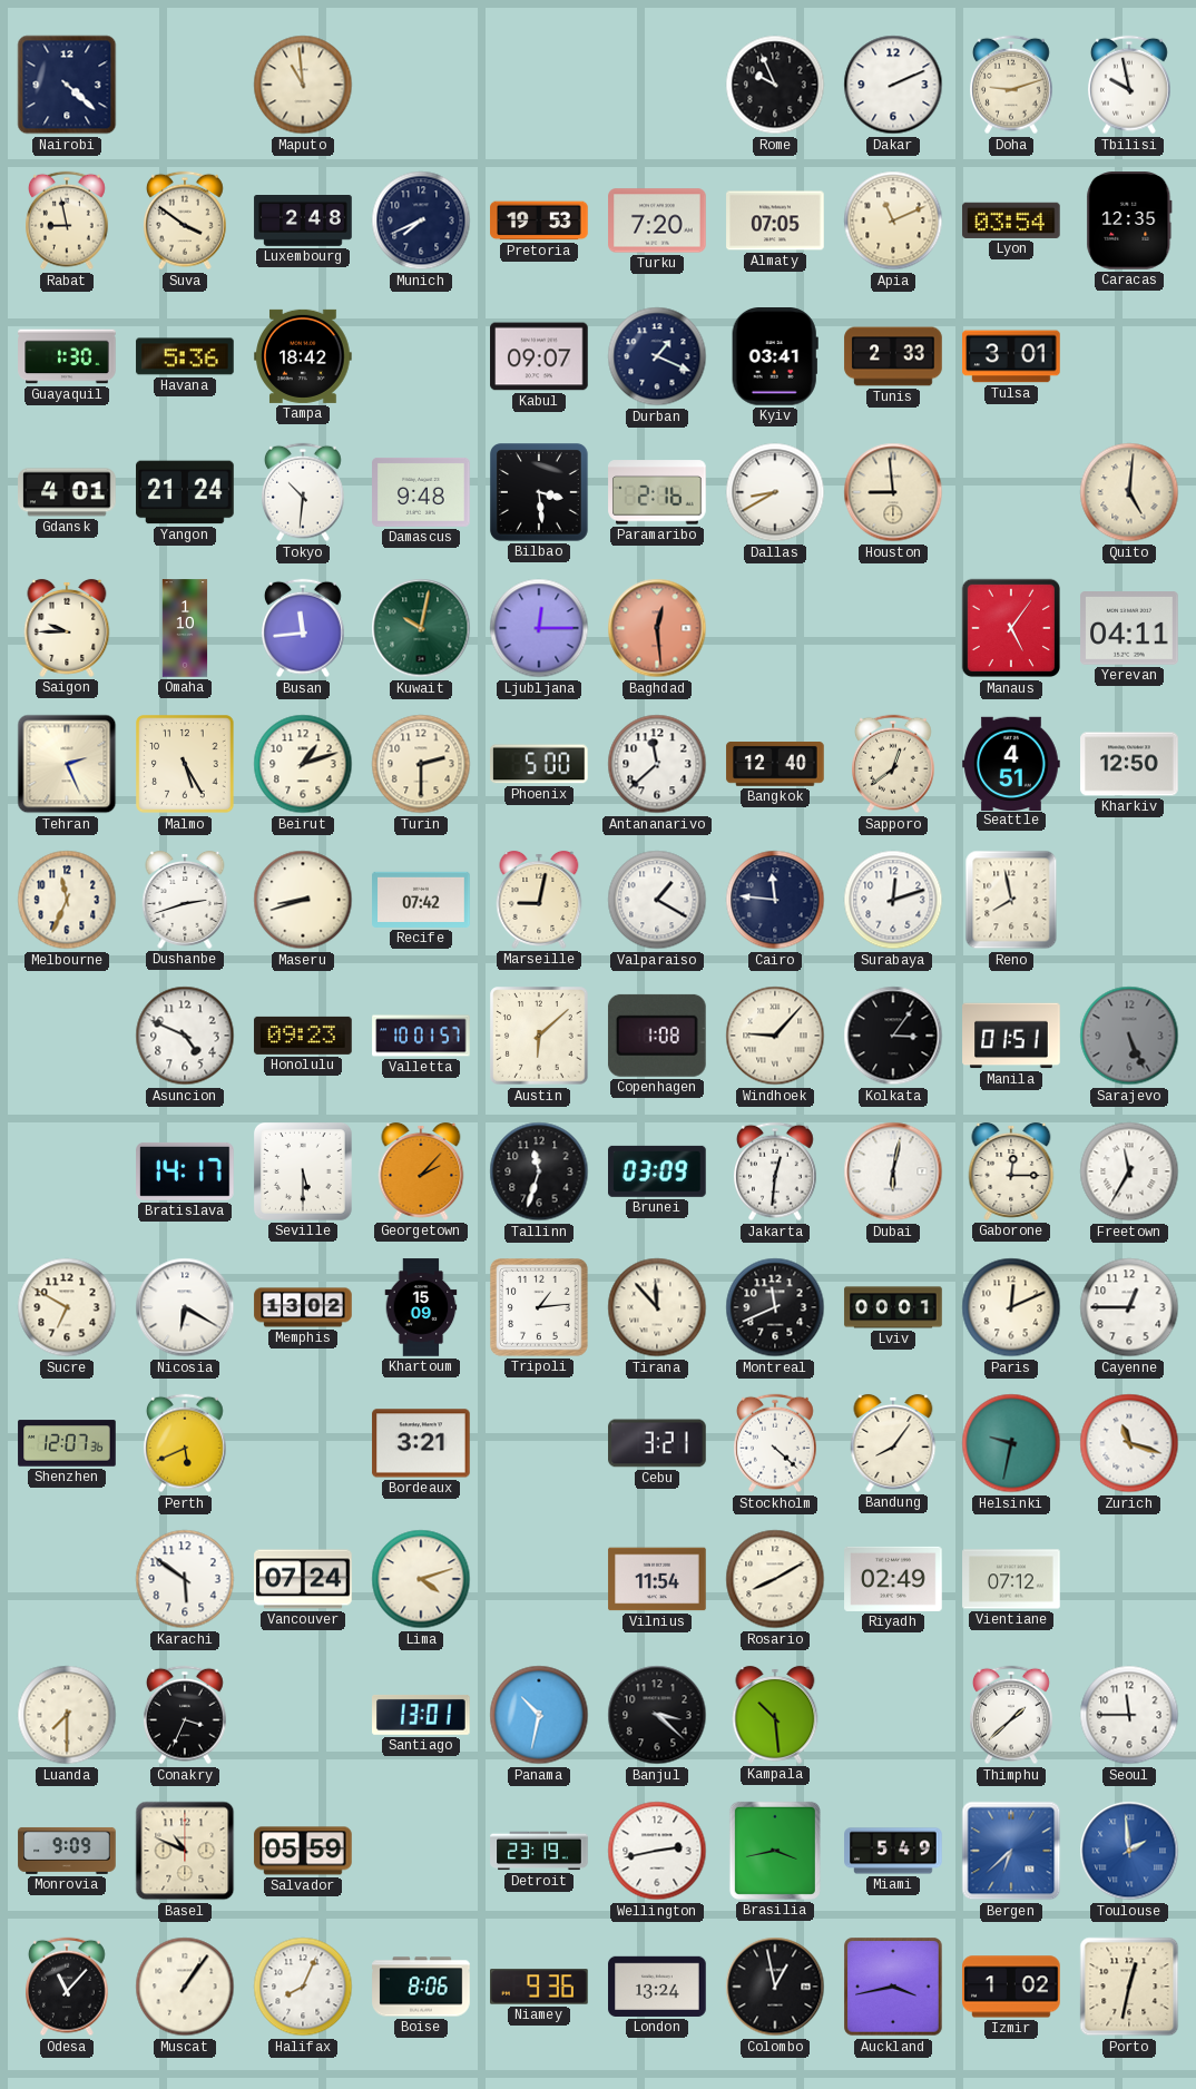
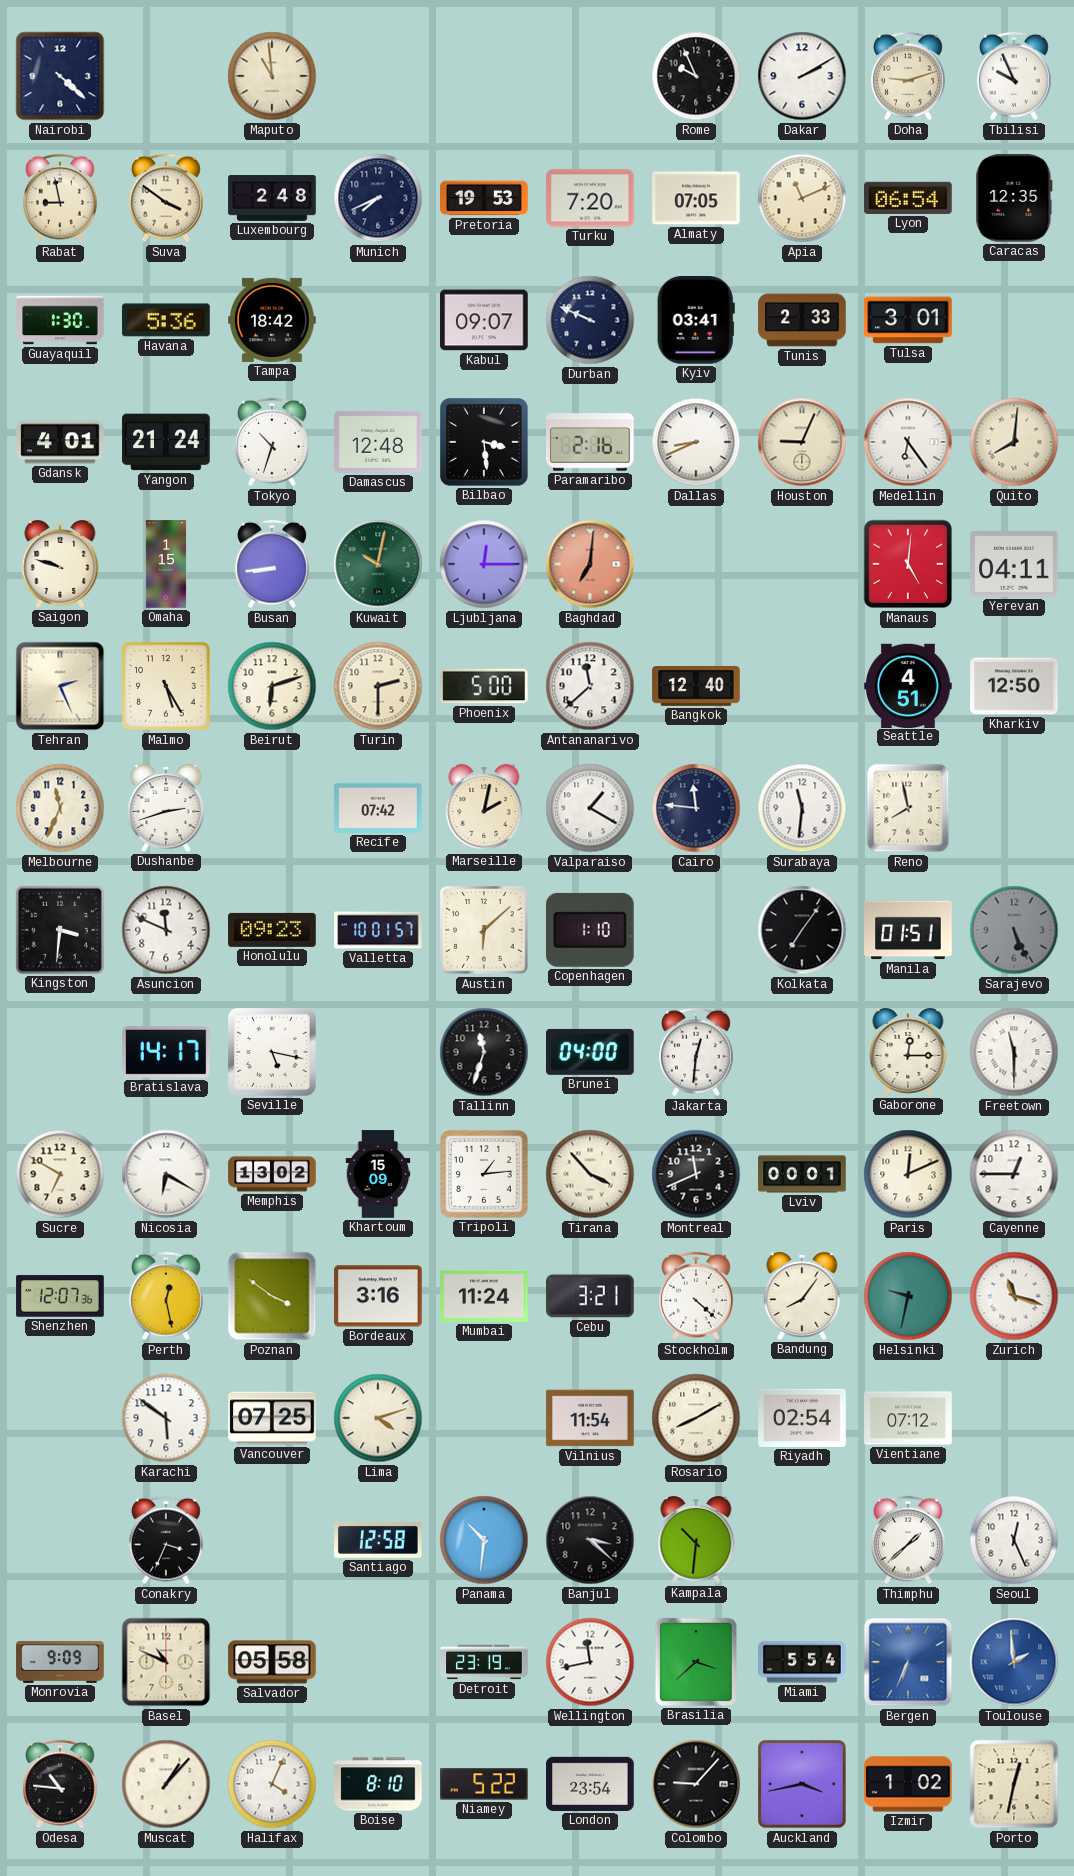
Dakar: 2:11 -> 2:10
Tbilisi: 9:58 -> 9:56
Lyon: 03:54 -> 06:54
Durban: 1:19 -> 9:49
Tokyo: 10:31 -> 10:33
Damascus: 9:48 -> 12:48
Dallas: 8:40 -> 8:41
Houston: 8:59 -> 9:04
Medellin: none -> 6:24
Quito: 5:01 -> 8:01
Saigon: 9:45 -> 9:48
Omaha: 1:10 -> 1:15
Busan: 11:44 -> 8:44
Baghdad: 12:29 -> 7:01
Manaus: 5:06 -> 5:01
Beirut: 1:12 -> 6:12
Sapporo: 12:39 -> none
Maseru: 8:42 -> none
Marseille: 9:02 -> 2:02
Surabaya: 12:12 -> 11:31
Kingston: none -> 3:31
Asuncion: 4:49 -> 11:49
Copenhagen: 1:08 -> 1:10
Windhoek: 9:07 -> none
Kolkata: 3:06 -> 7:06
Seville: 5:30 -> 5:17
Georgetown: 2:07 -> none
Brunei: 03:09 -> 04:00
Dubai: 6:02 -> none
Freetown: 11:35 -> 11:30
Tirana: 11:53 -> 3:53
Perth: 5:41 -> 12:28
Poznan: none -> 3:51
Bordeaux: 3:21 -> 3:16
Mumbai: none -> 11:24
Vancouver: 07:24 -> 07:25
Riyadh: 02:49 -> 02:54
Luanda: 7:30 -> none
Santiago: 13:01 -> 12:58
Panama: 10:32 -> 10:31
Kampala: 10:29 -> 10:31
Seoul: 11:45 -> 12:26
Salvador: 05:59 -> 05:58
Wellington: 2:43 -> 11:43
Brasilia: 3:43 -> 3:38
Miami: 5:49 -> 5:54
Bergen: 6:38 -> 6:34
Odesa: 11:07 -> 10:46
Muscat: 1:06 -> 1:07
Halifax: 8:04 -> 4:04
Boise: 8:06 -> 8:10
Niamey: 9:36 -> 5:22
London: 13:24 -> 23:54
Colombo: 12:58 -> 9:07
